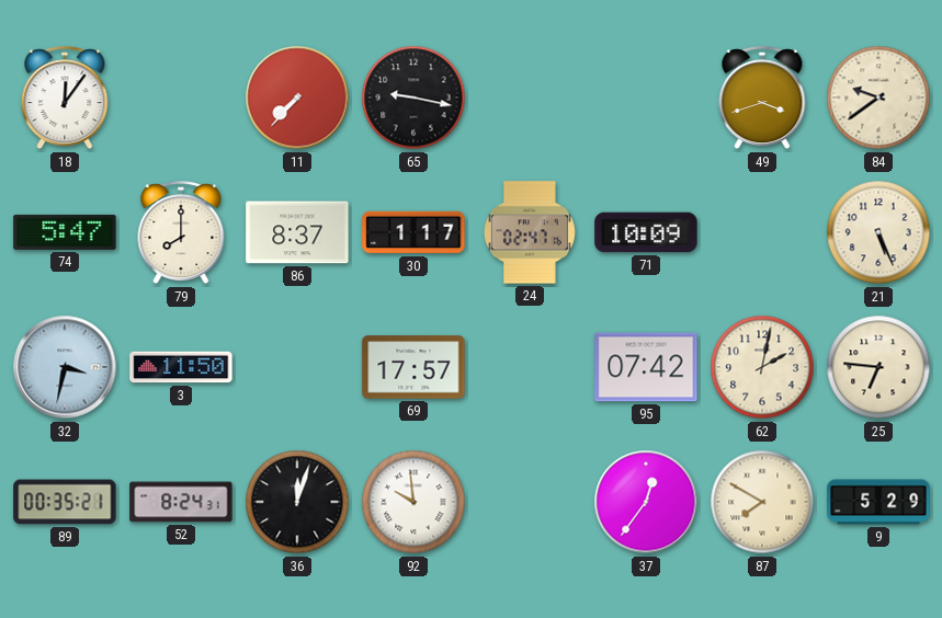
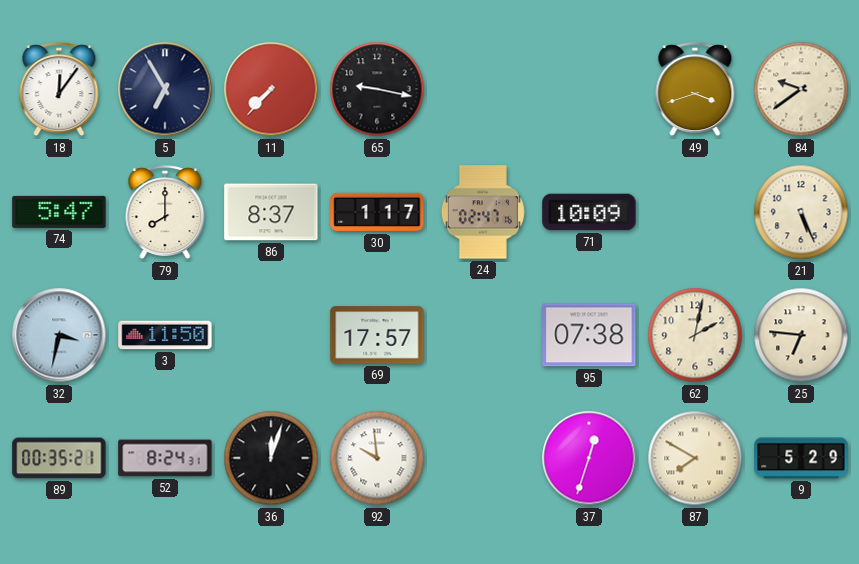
5: none -> 6:55
95: 07:42 -> 07:38
37: 12:36 -> 12:33
